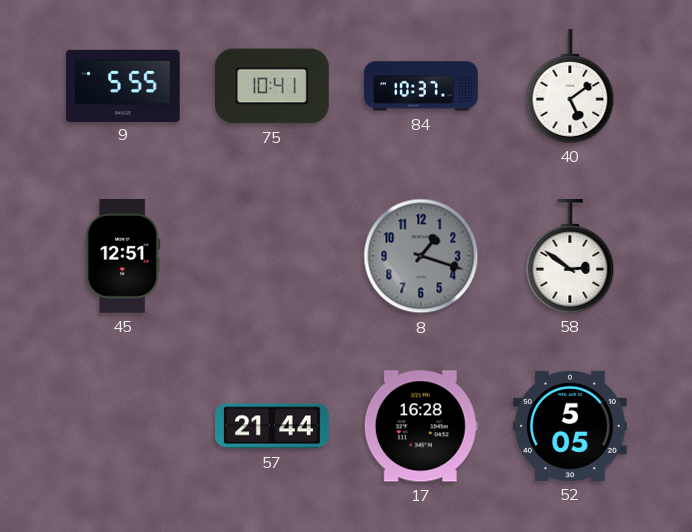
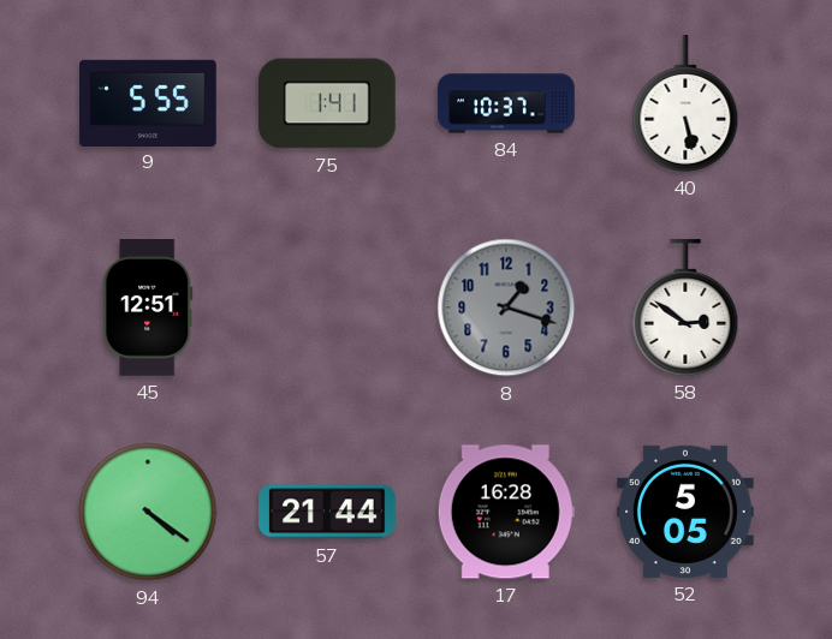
75: 10:41 -> 1:41
40: 5:09 -> 5:28
94: none -> 4:21
